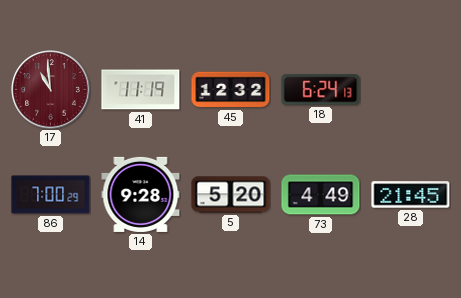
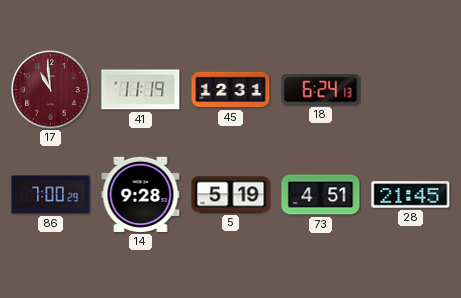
45: 12:32 -> 12:31
5: 5:20 -> 5:19
73: 4:49 -> 4:51
